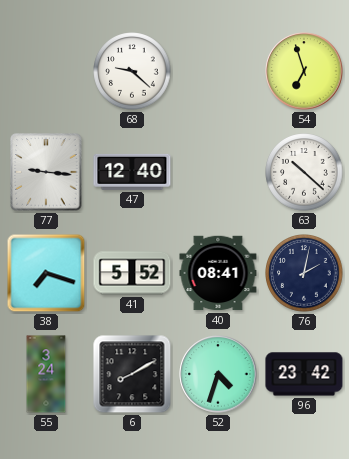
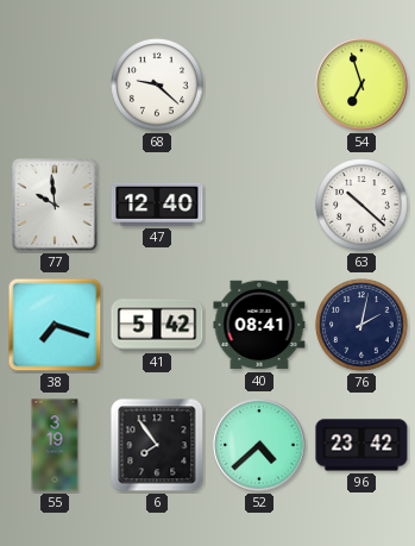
77: 9:16 -> 9:59
41: 5:52 -> 5:42
55: 3:24 -> 3:19
6: 8:10 -> 7:54
52: 4:33 -> 4:38
